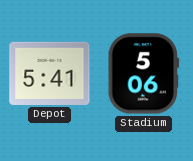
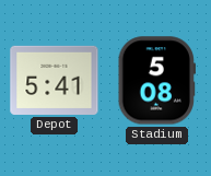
Stadium: 5:06 -> 5:08
